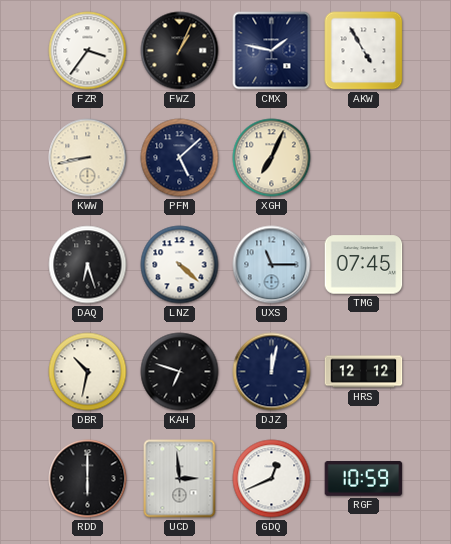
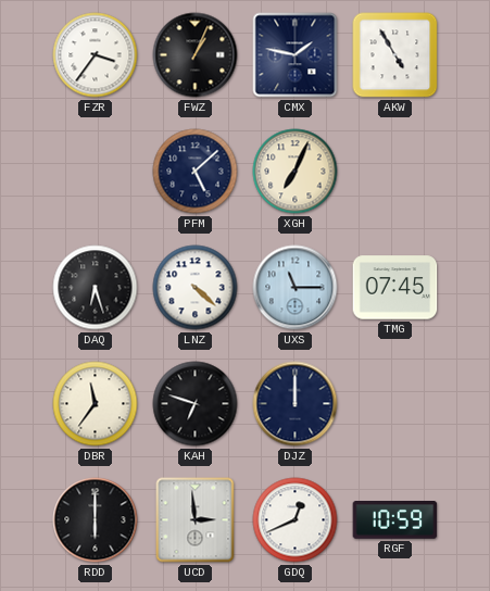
KWW: 8:43 -> none
DBR: 10:32 -> 11:36
DJZ: 12:02 -> 12:00
HRS: 12:12 -> none
